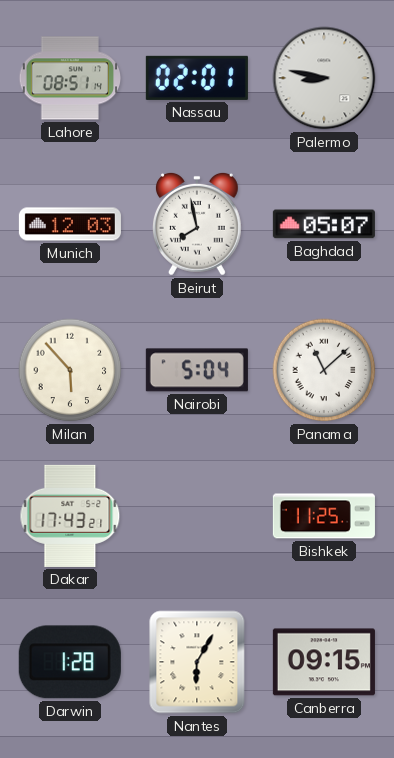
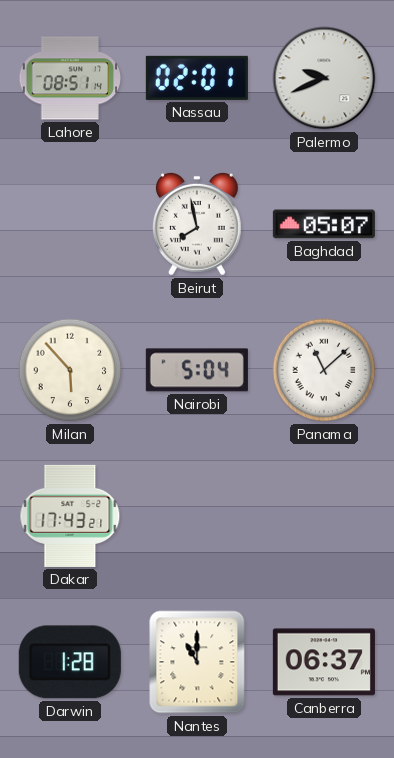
Palermo: 8:47 -> 9:41
Munich: 12:03 -> none
Bishkek: 11:25 -> none
Nantes: 6:05 -> 11:00
Canberra: 09:15 -> 06:37
